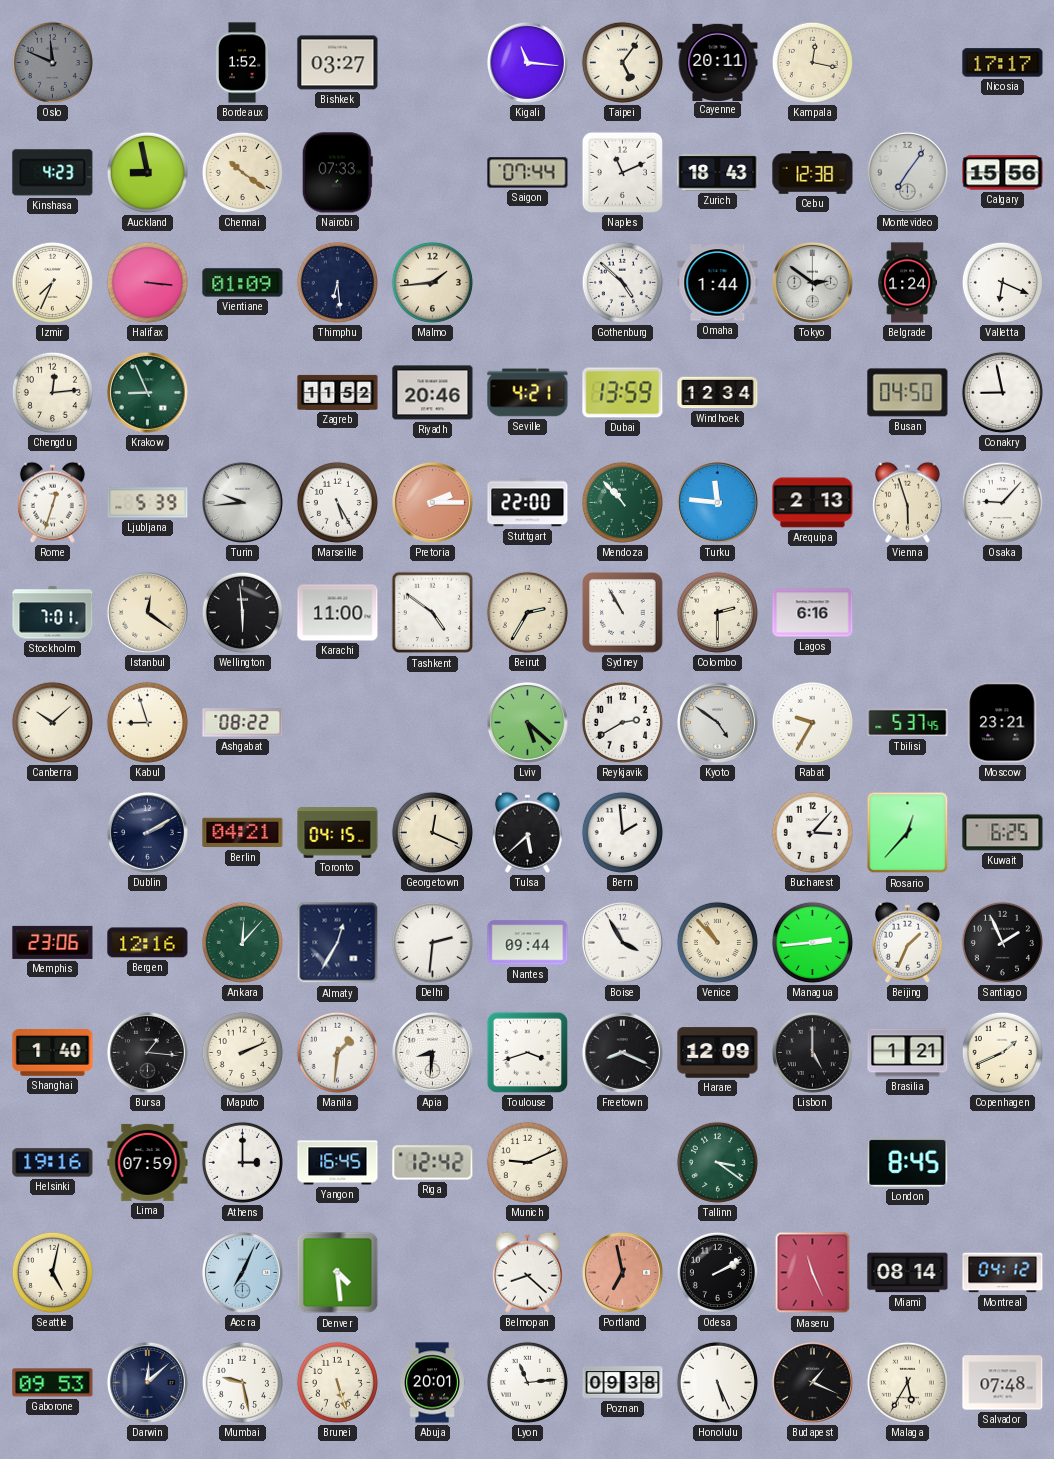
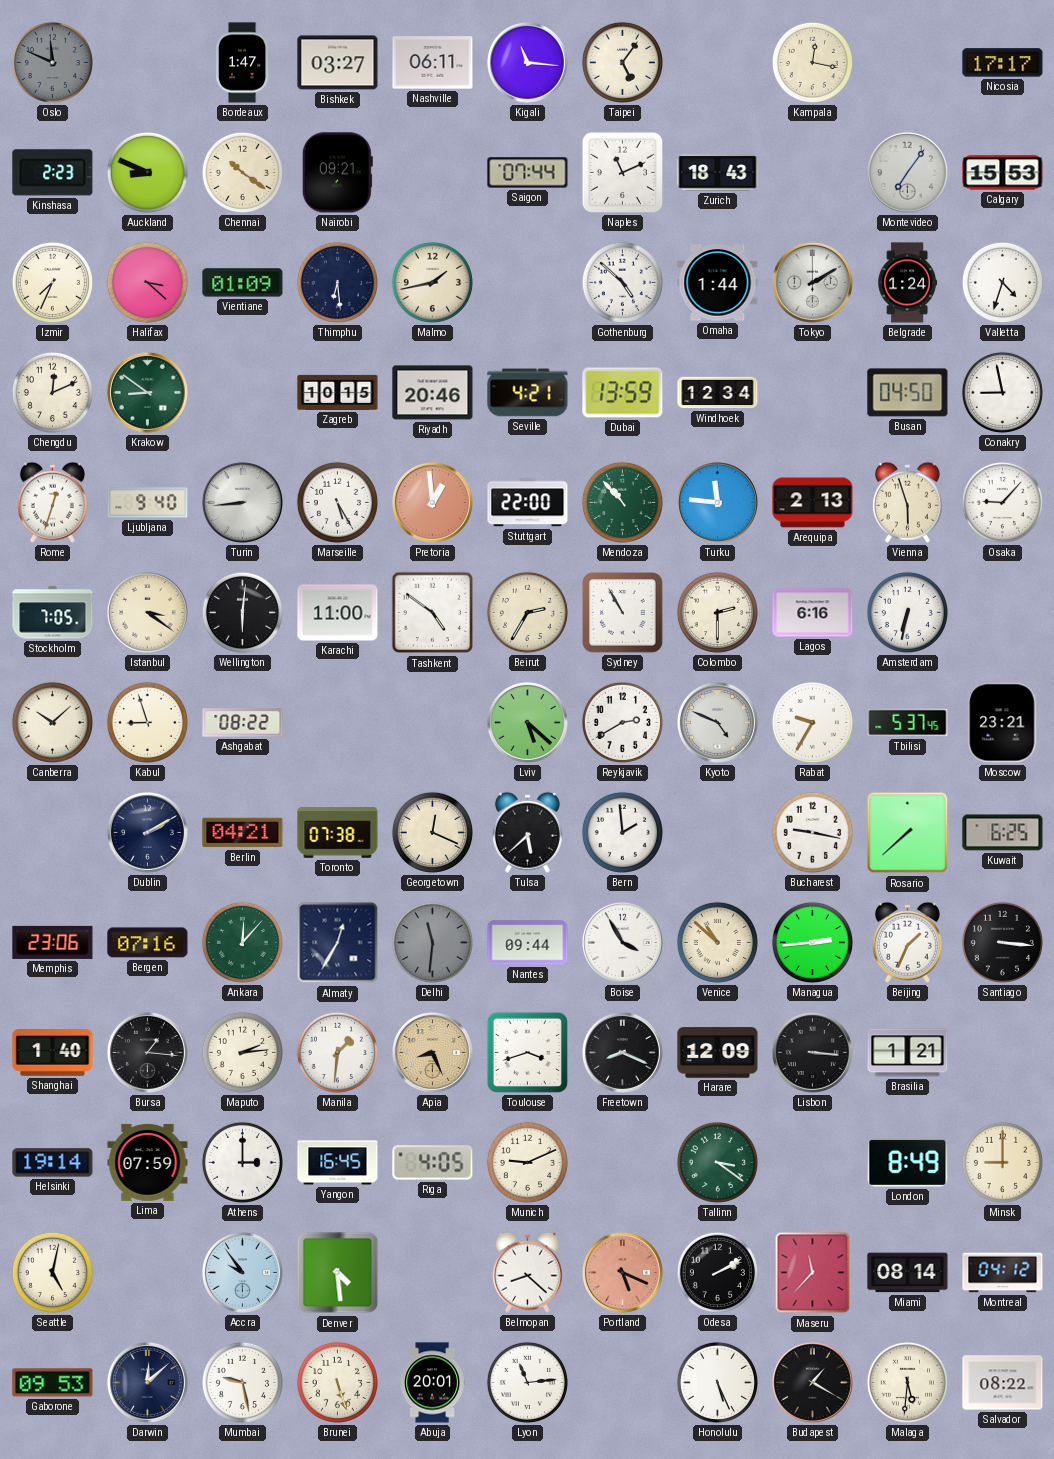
Bordeaux: 1:52 -> 1:47
Nashville: none -> 06:11
Cayenne: 20:11 -> none
Kinshasa: 4:23 -> 2:23
Auckland: 8:58 -> 8:49
Nairobi: 07:33 -> 09:21
Cebu: 12:38 -> none
Calgary: 15:56 -> 15:53
Halifax: 3:16 -> 3:22
Malmo: 1:44 -> 1:43
Tokyo: 2:51 -> 2:10
Valletta: 6:19 -> 4:33
Chengdu: 12:14 -> 12:11
Krakow: 8:56 -> 8:51
Zagreb: 11:52 -> 10:15
Ljubljana: 5:39 -> 9:40
Turin: 9:44 -> 8:44
Pretoria: 2:15 -> 12:59
Stockholm: 7:01 -> 7:05
Istanbul: 12:21 -> 3:21
Wellington: 5:59 -> 6:01
Amsterdam: none -> 6:32
Kyoto: 4:51 -> 4:49
Toronto: 04:15 -> 07:38
Bucharest: 3:07 -> 9:17
Rosario: 12:37 -> 7:38
Bergen: 12:16 -> 07:16
Delhi: 2:31 -> 11:31
Delhi dial: white -> grey
Venice: 10:53 -> 10:52
Santiago: 1:56 -> 3:16
Maputo: 2:11 -> 2:14
Apia: 8:31 -> 8:26
Apia dial: white -> champagne
Lisbon: 5:00 -> 3:16
Copenhagen: 1:41 -> none
Helsinki: 19:16 -> 19:14
Riga: 12:42 -> 4:05
London: 8:45 -> 8:49
Minsk: none -> 9:00
Accra: 7:04 -> 9:54
Portland: 6:58 -> 5:19
Maseru: 11:26 -> 11:37
Poznan: 09:38 -> none
Budapest: 1:19 -> 1:20
Malaga: 5:35 -> 5:31
Salvador: 07:48 -> 08:22
